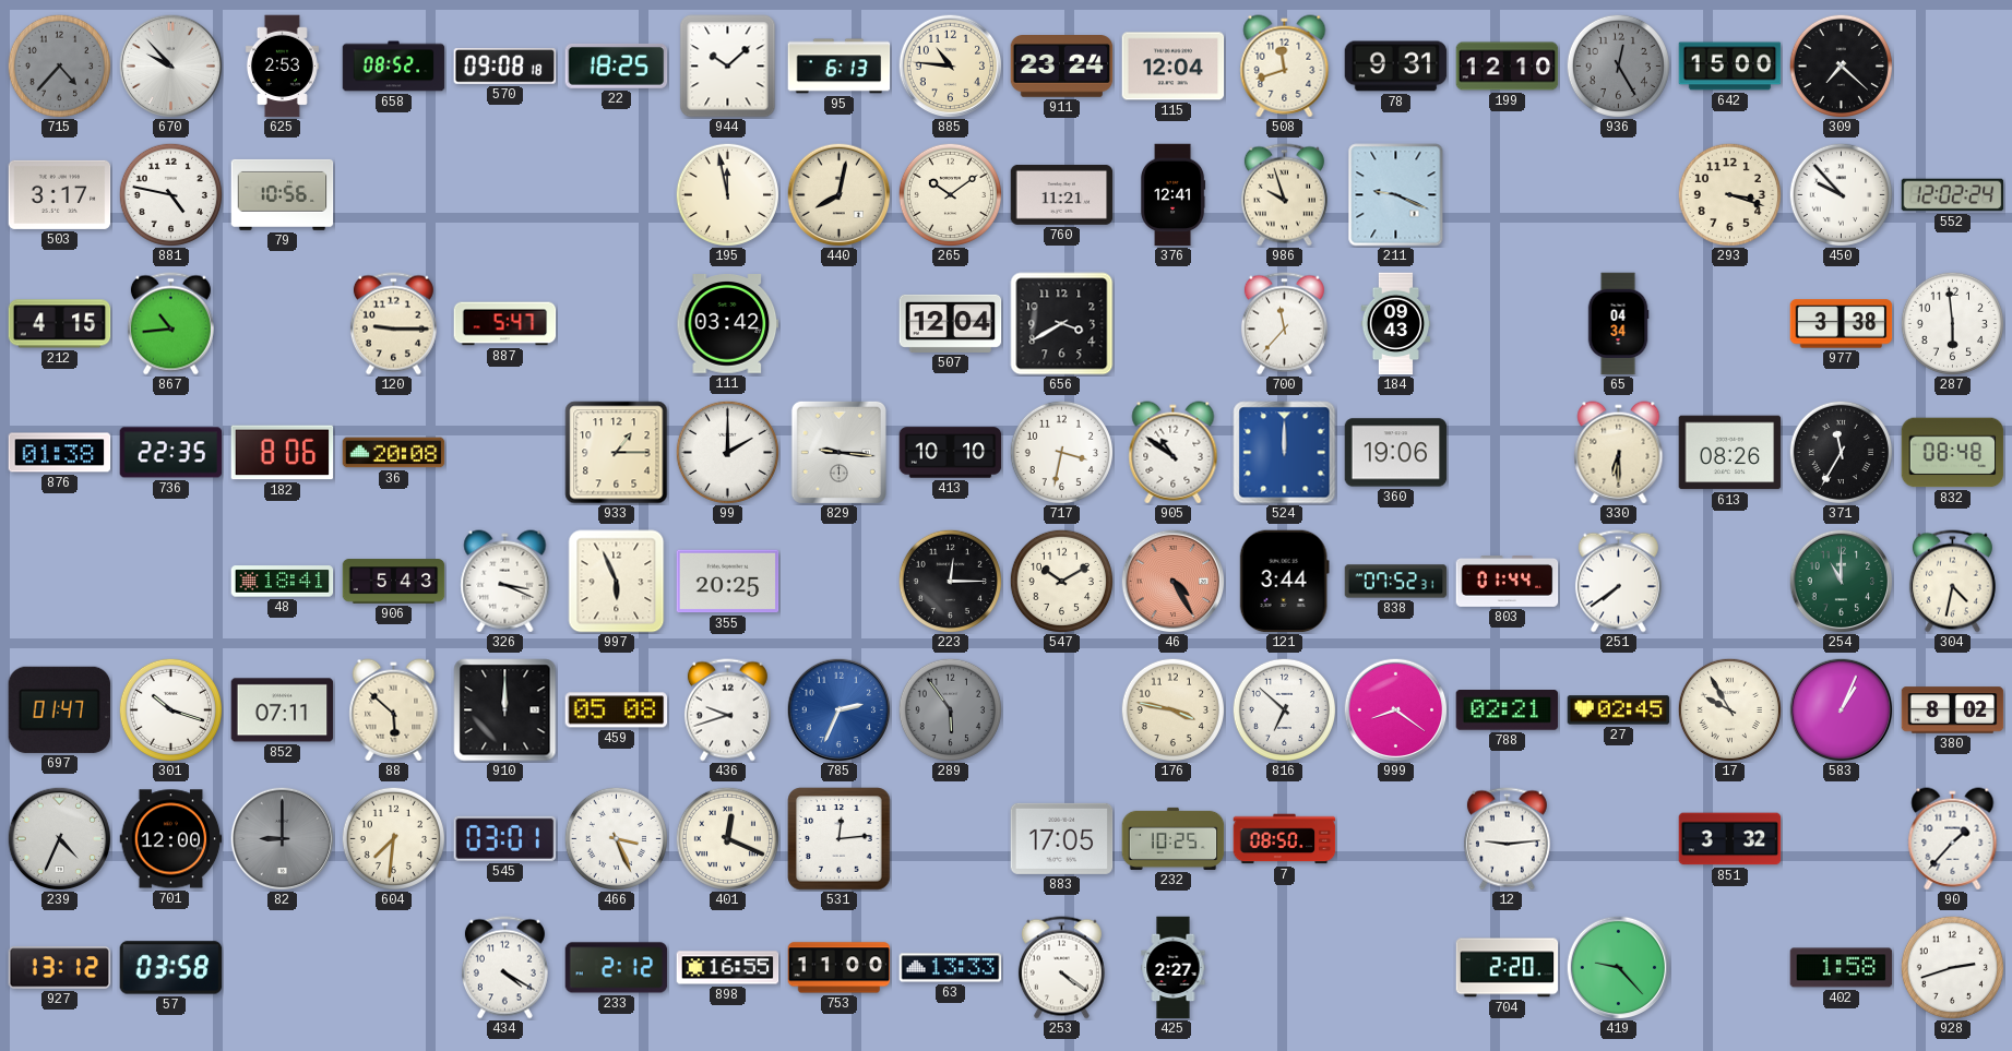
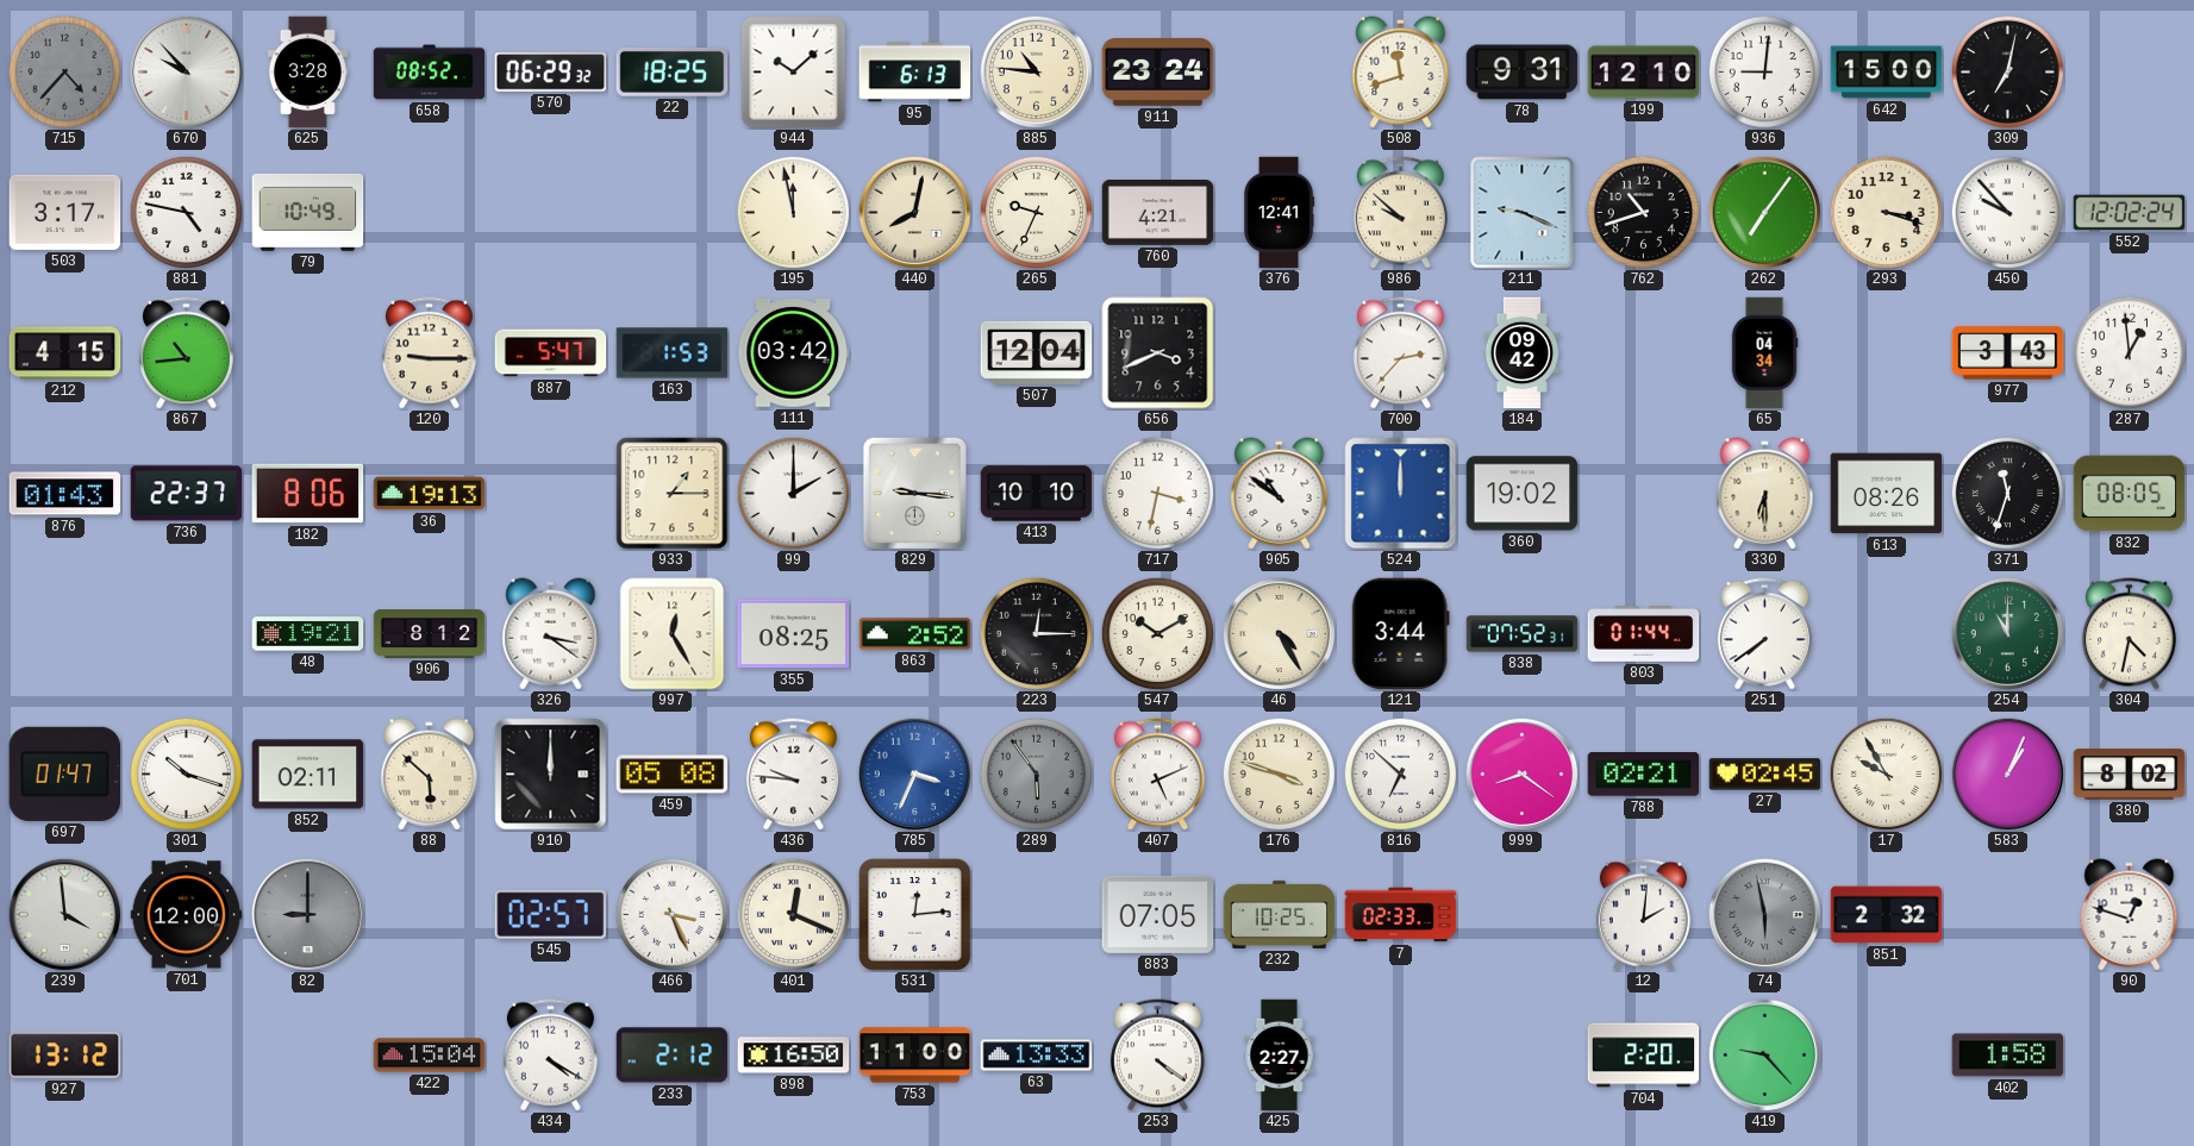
625: 2:53 -> 3:28
570: 09:08 -> 06:29
115: 12:04 -> none
936: 12:25 -> 9:01
936 dial: grey -> white
309: 7:22 -> 7:02
79: 10:56 -> 10:49
265: 10:09 -> 9:34
760: 11:21 -> 4:21
986: 9:57 -> 9:52
762: none -> 10:42
262: none -> 7:06
163: none -> 1:53
656: 3:40 -> 3:41
700: 11:37 -> 2:37
184: 09:43 -> 09:42
977: 3:38 -> 3:43
287: 5:59 -> 12:59
876: 01:38 -> 01:43
736: 22:35 -> 22:37
36: 20:08 -> 19:13
360: 19:06 -> 19:02
371: 11:35 -> 11:33
832: 08:48 -> 08:05
48: 18:41 -> 19:21
906: 5:43 -> 8:12
326: 3:19 -> 3:21
997: 5:56 -> 12:25
355: 20:25 -> 08:25
863: none -> 2:52
46 dial: salmon -> cream
852: 07:11 -> 02:11
436: 9:42 -> 9:46
785: 2:34 -> 3:34
407: none -> 5:11
176: 3:47 -> 3:48
239: 4:34 -> 3:59
604: 7:31 -> none
545: 03:01 -> 02:57
883: 17:05 -> 07:05
7: 08:50 -> 02:33
12: 9:14 -> 2:01
74: none -> 5:58
851: 3:32 -> 2:32
90: 1:37 -> 12:48
57: 03:58 -> none
422: none -> 15:04
898: 16:55 -> 16:50
928: 2:42 -> none
